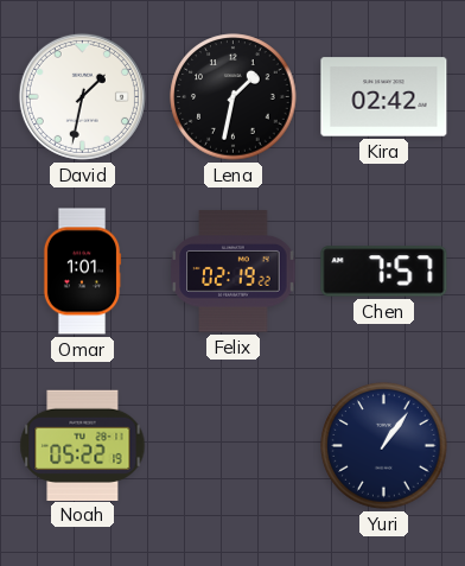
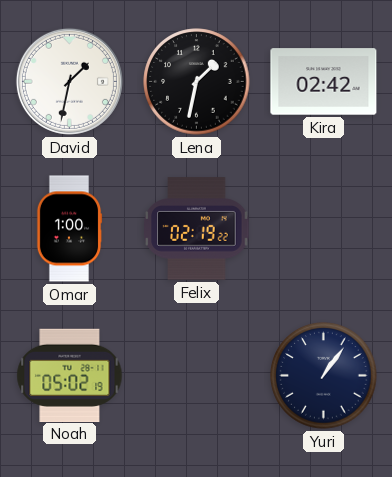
Omar: 1:01 -> 1:00
Chen: 7:57 -> none
Noah: 05:22 -> 05:02
